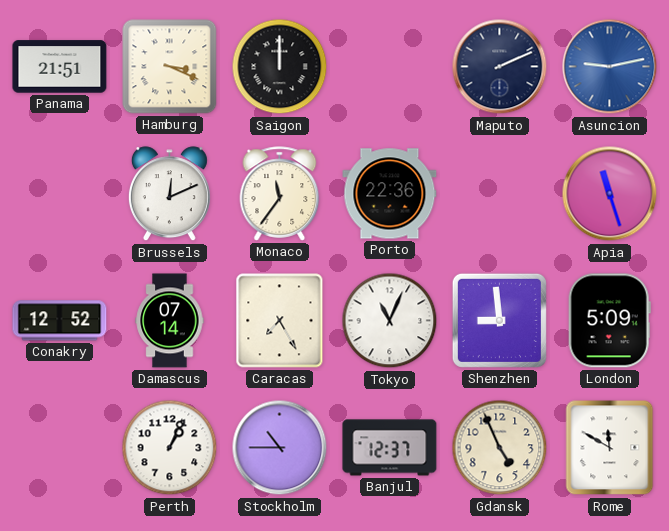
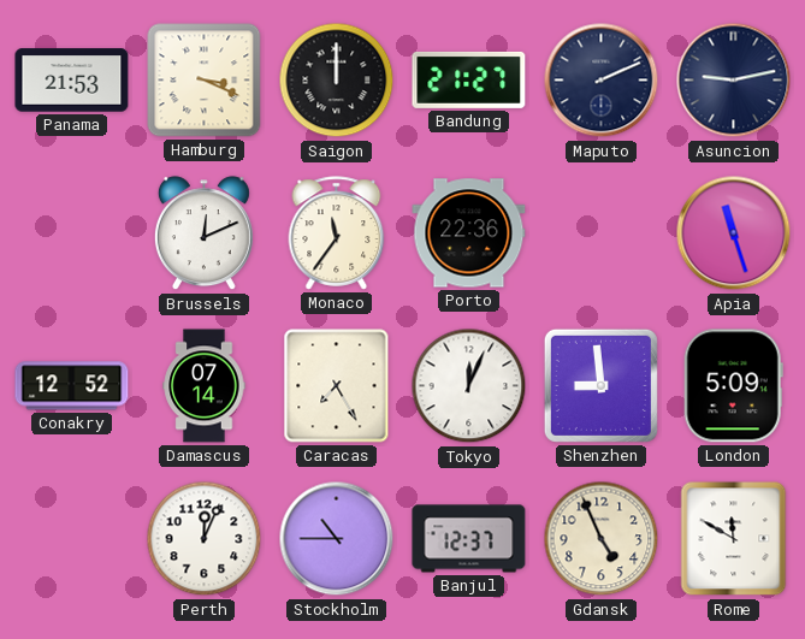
Panama: 21:51 -> 21:53
Bandung: none -> 21:27
Asuncion dial: blue -> navy
Tokyo: 11:04 -> 12:04
Perth: 1:04 -> 12:04
